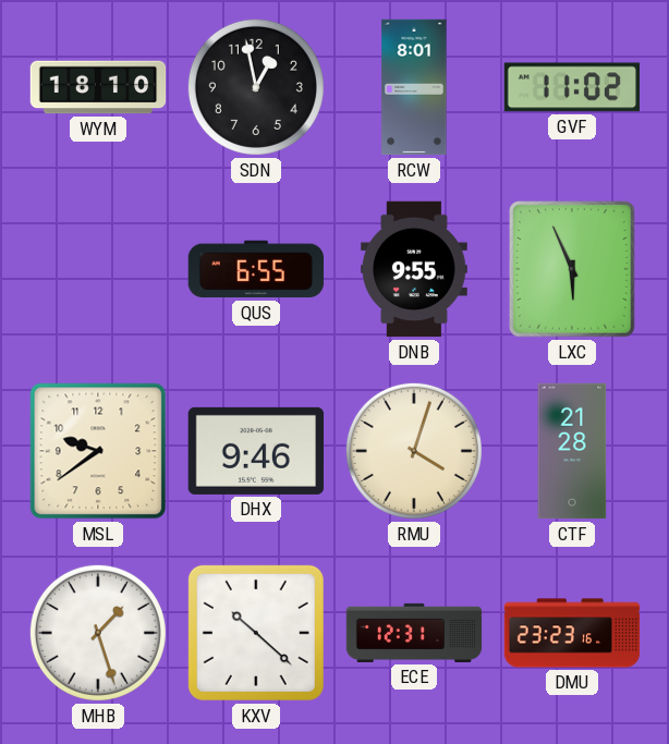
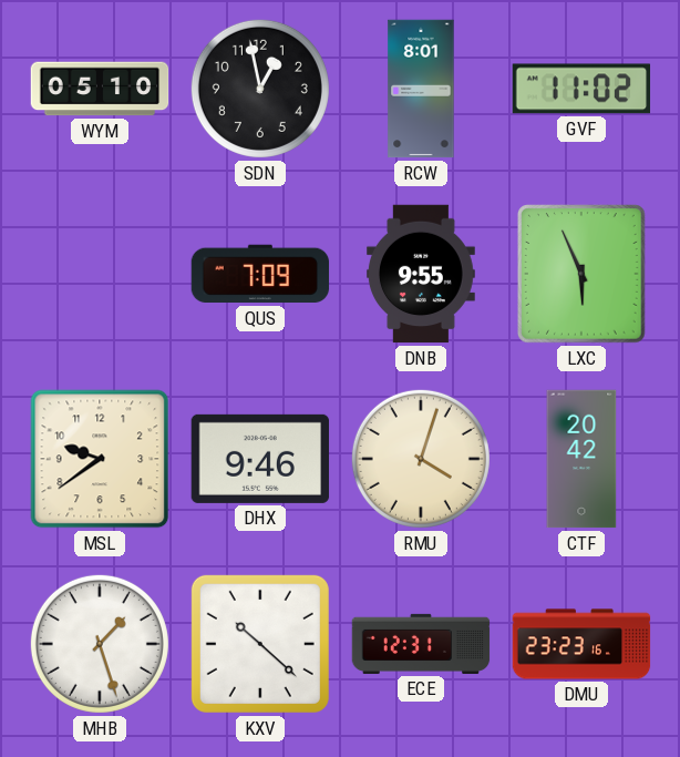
WYM: 18:10 -> 05:10
QUS: 6:55 -> 7:09
CTF: 21:28 -> 20:42
